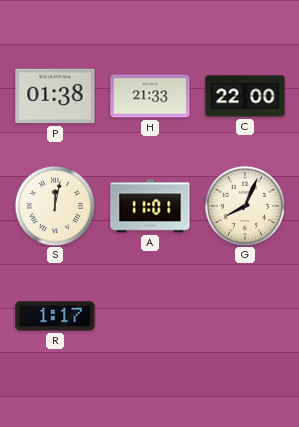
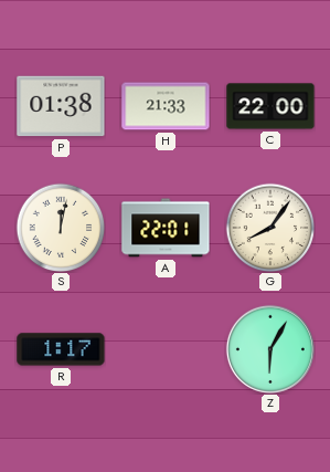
A: 11:01 -> 22:01
G: 8:04 -> 8:06
Z: none -> 6:05
